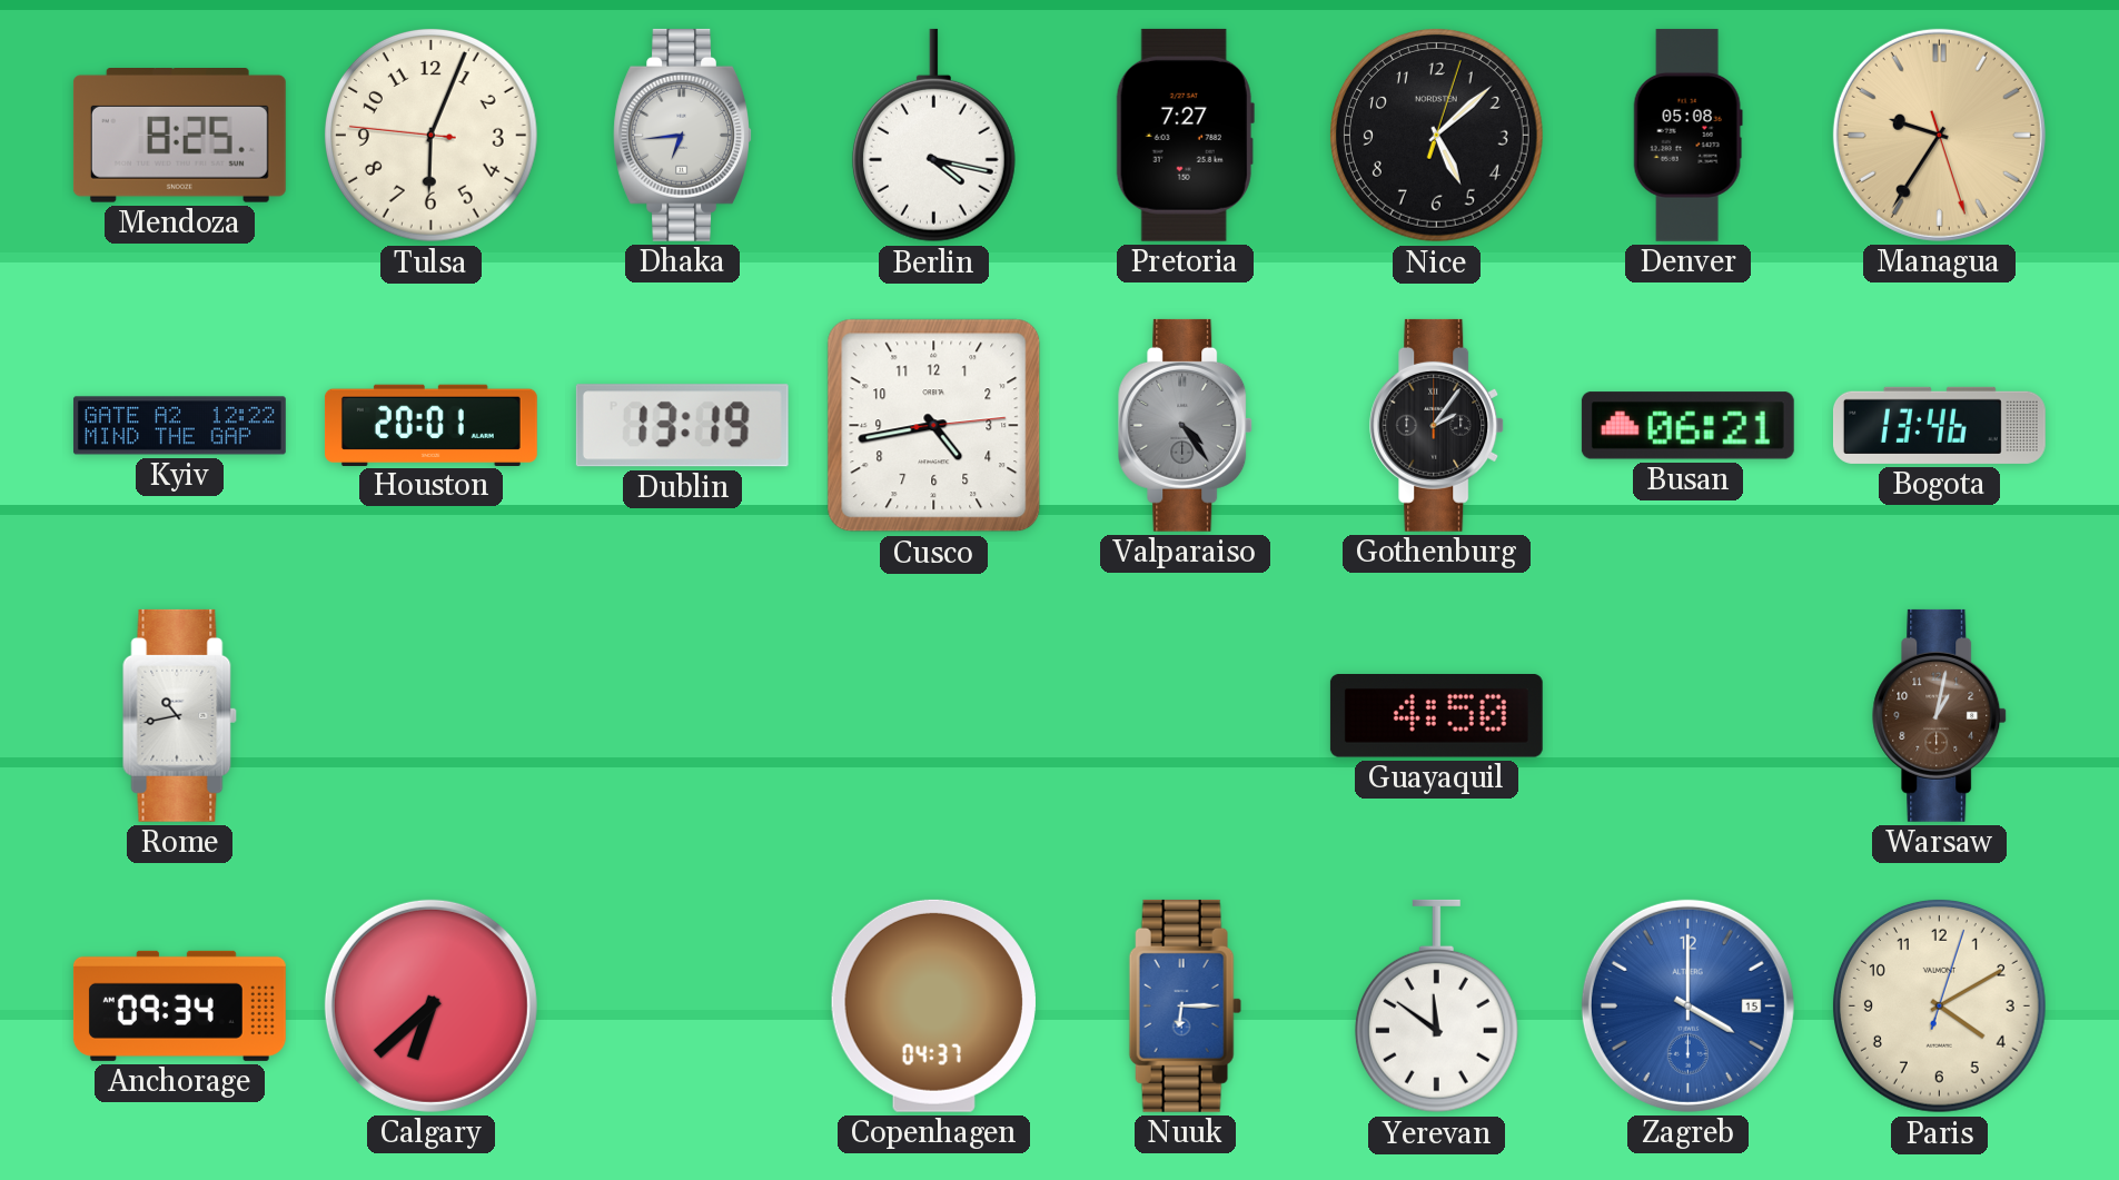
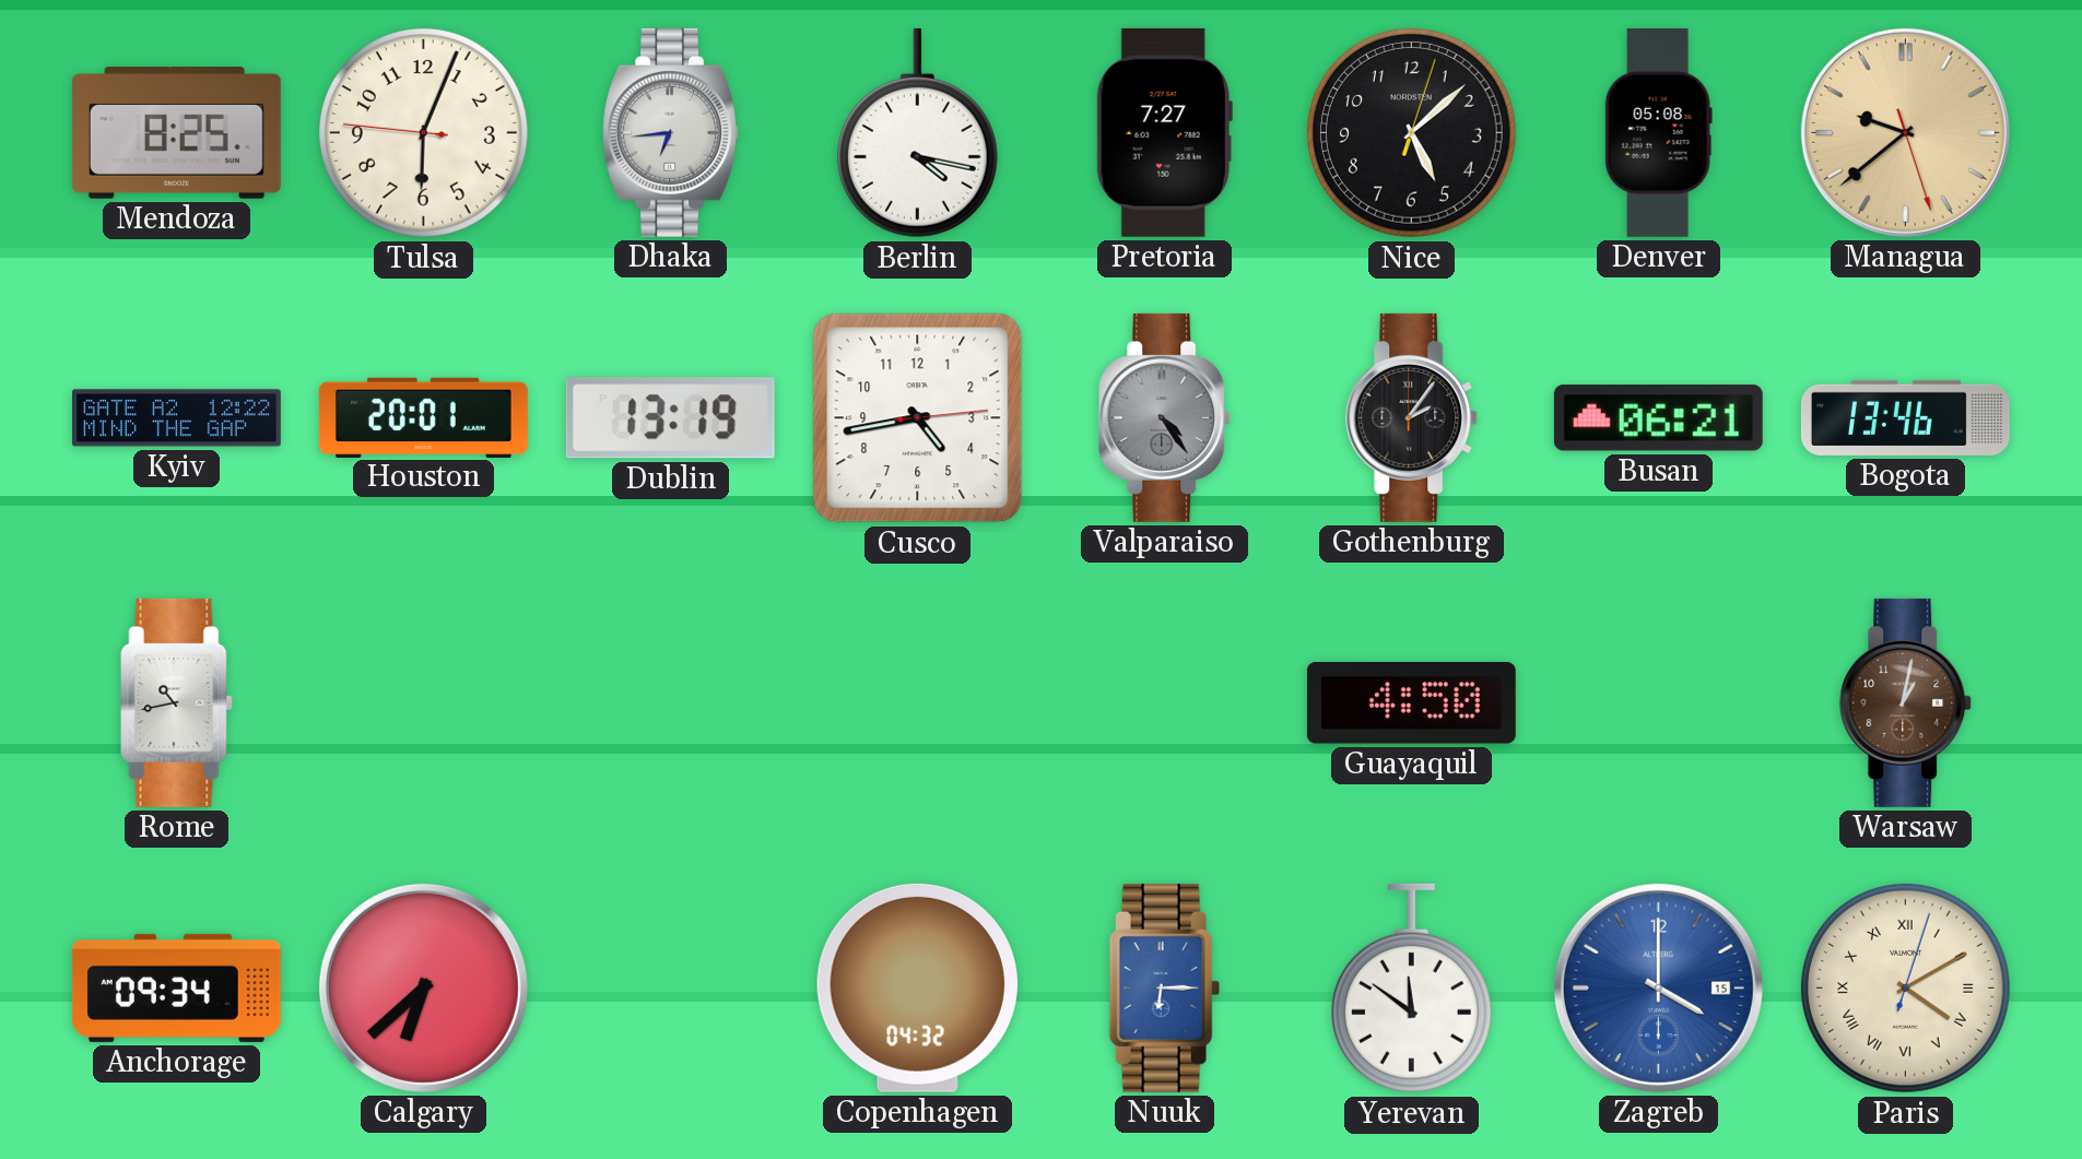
Managua: 9:35 -> 9:38
Copenhagen: 04:37 -> 04:32
Paris numerals: Arabic -> Roman
